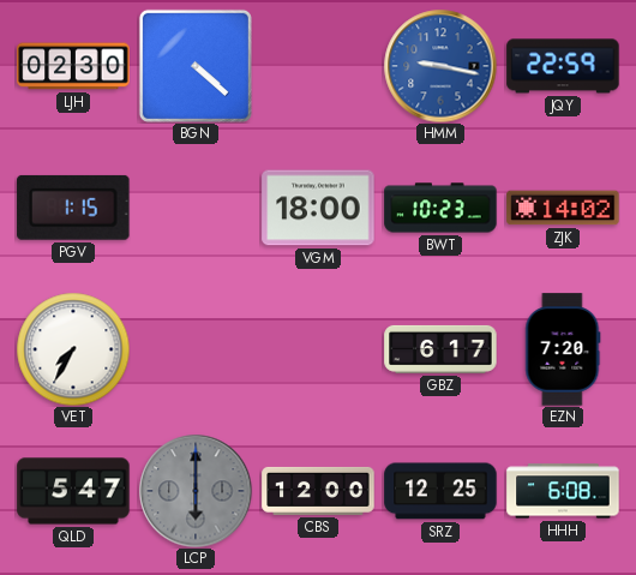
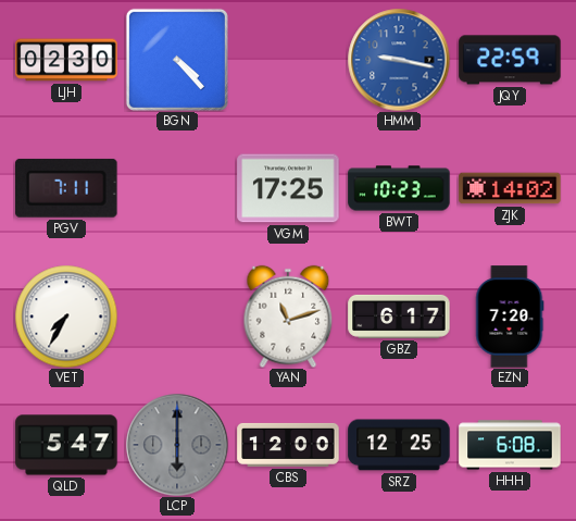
BGN: 4:22 -> 4:23
PGV: 1:15 -> 7:11
VGM: 18:00 -> 17:25
YAN: none -> 11:12
